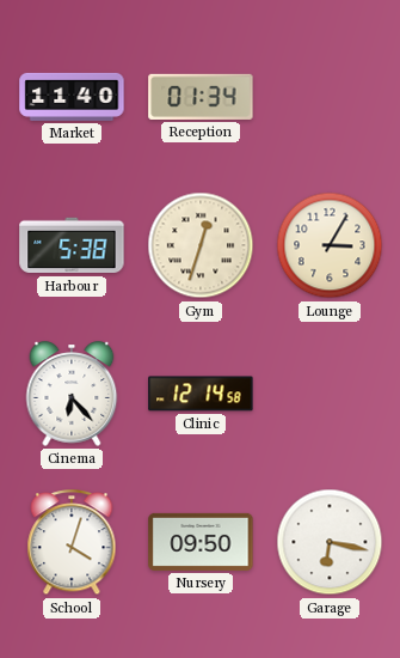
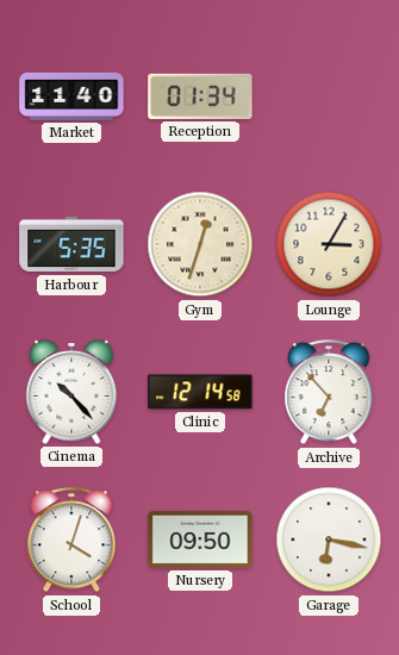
Harbour: 5:38 -> 5:35
Cinema: 6:23 -> 10:23
Archive: none -> 6:53
